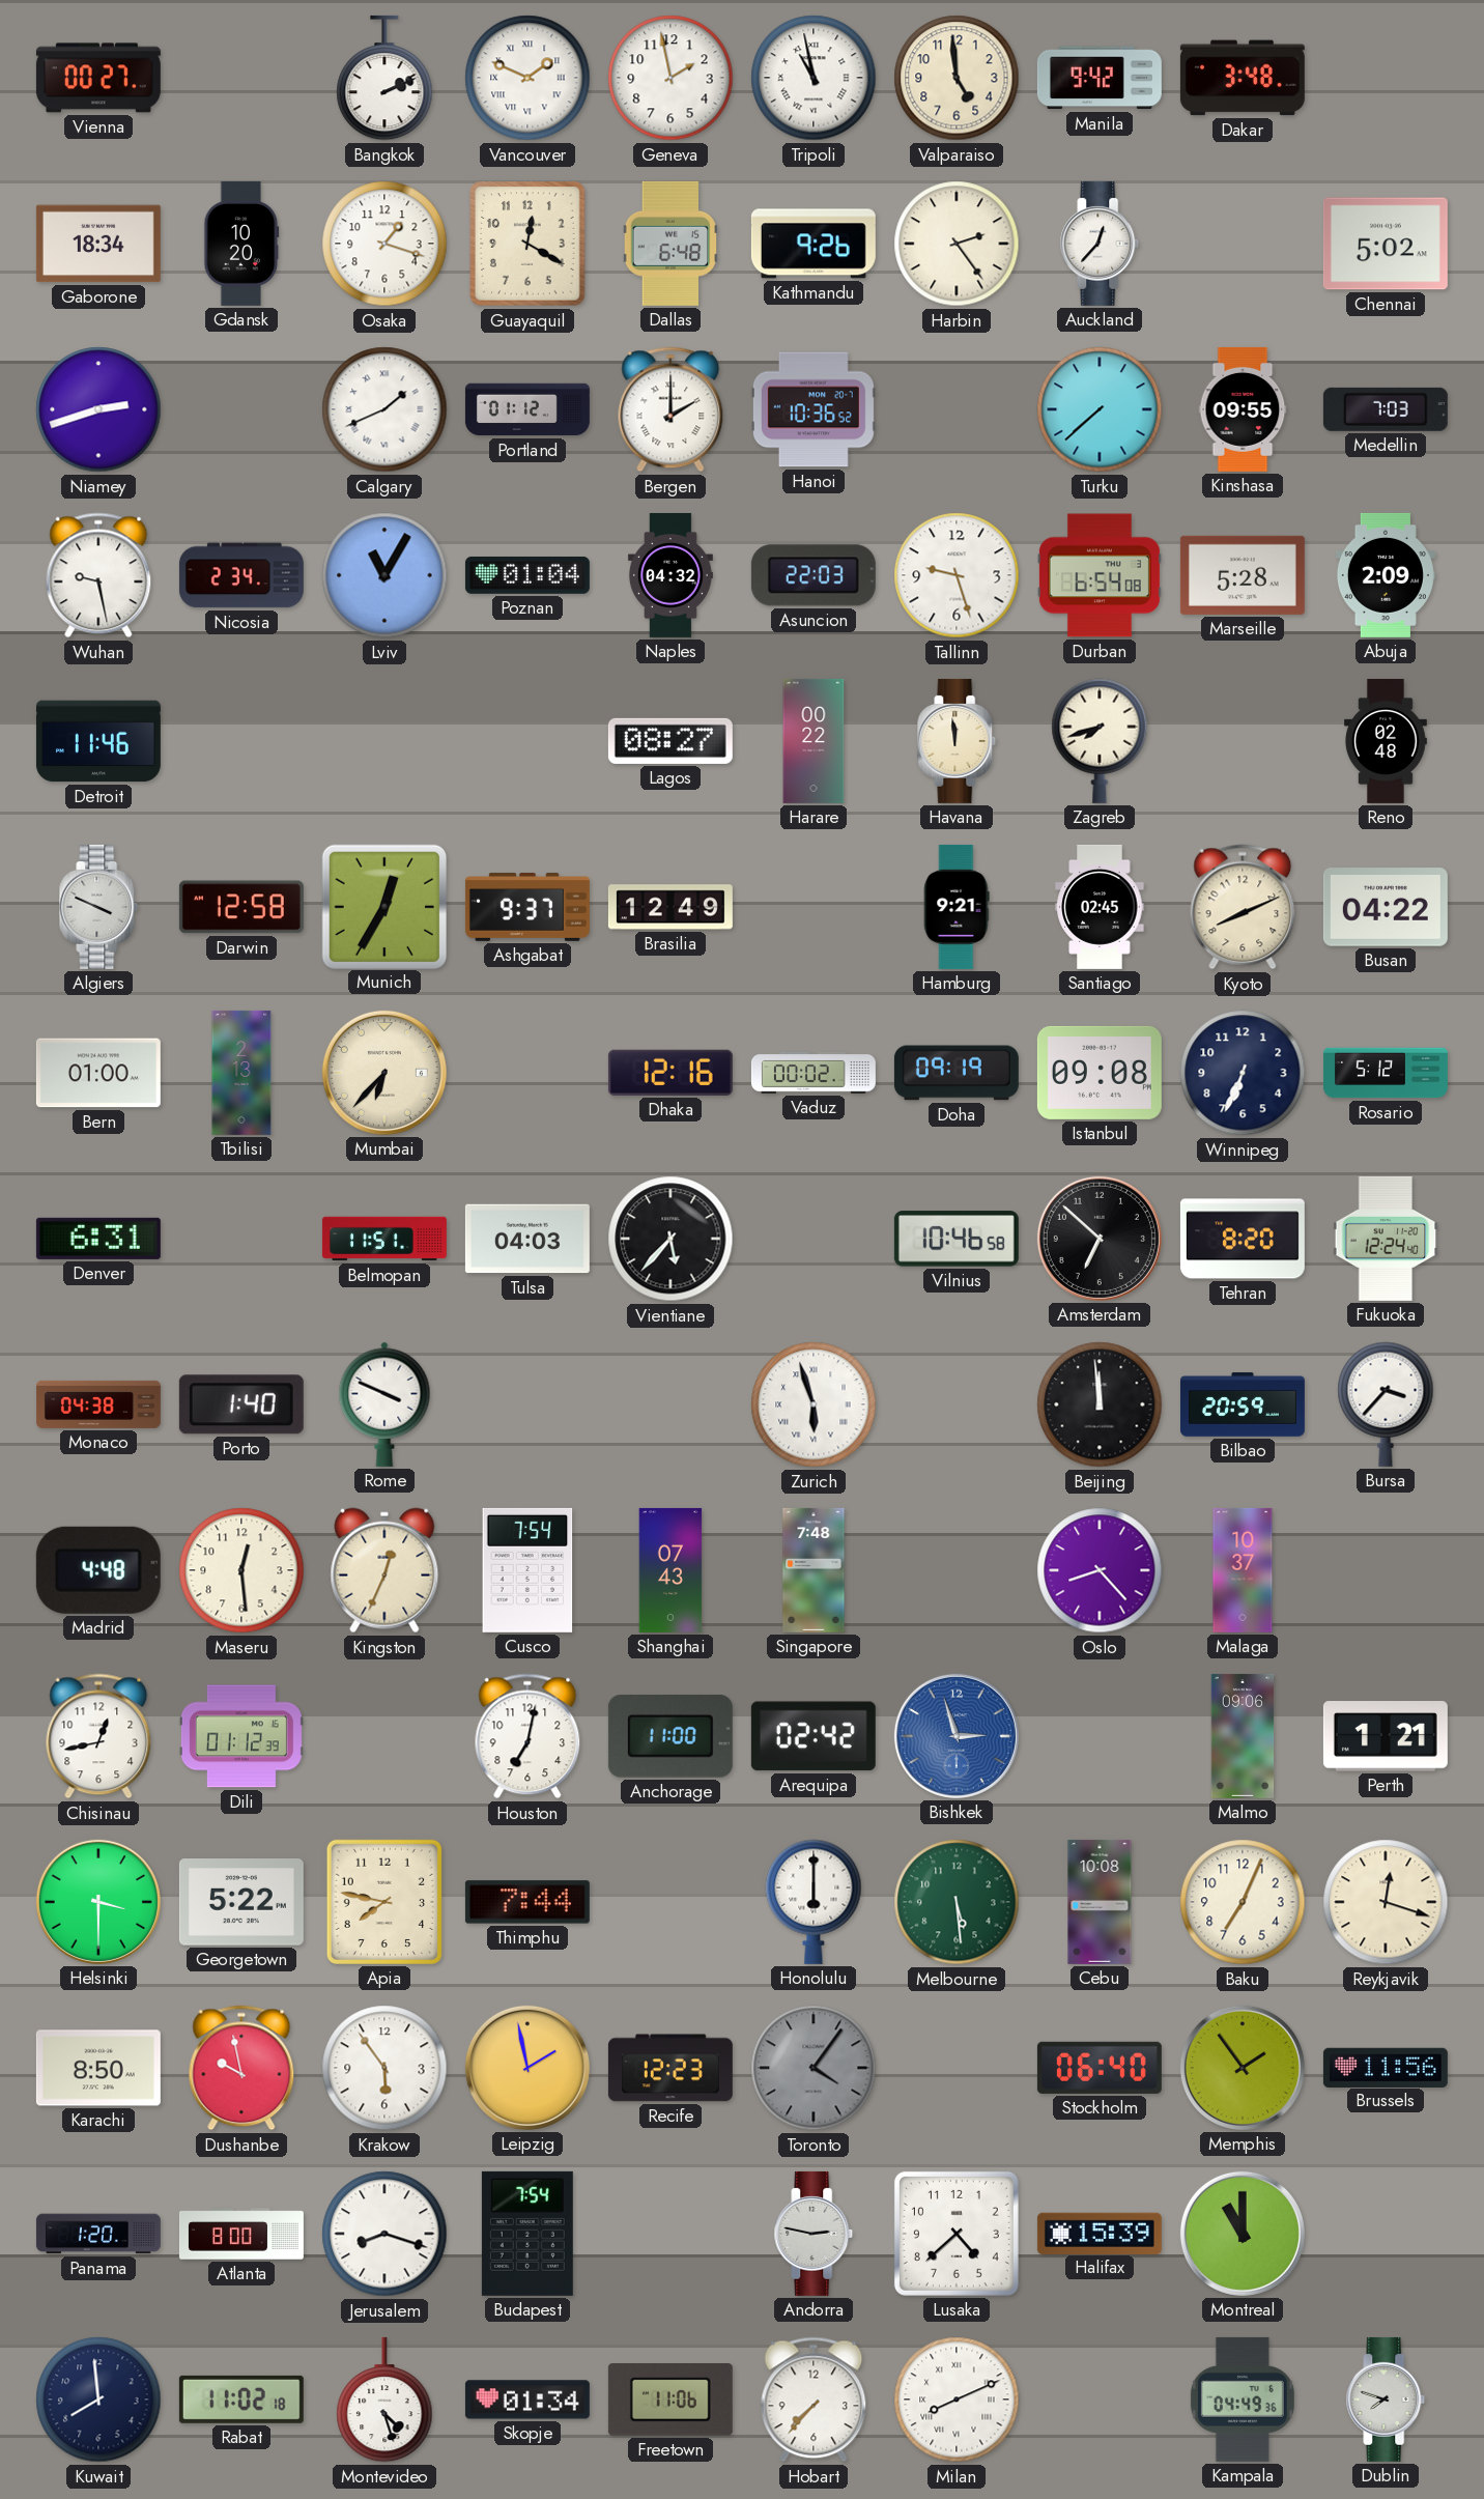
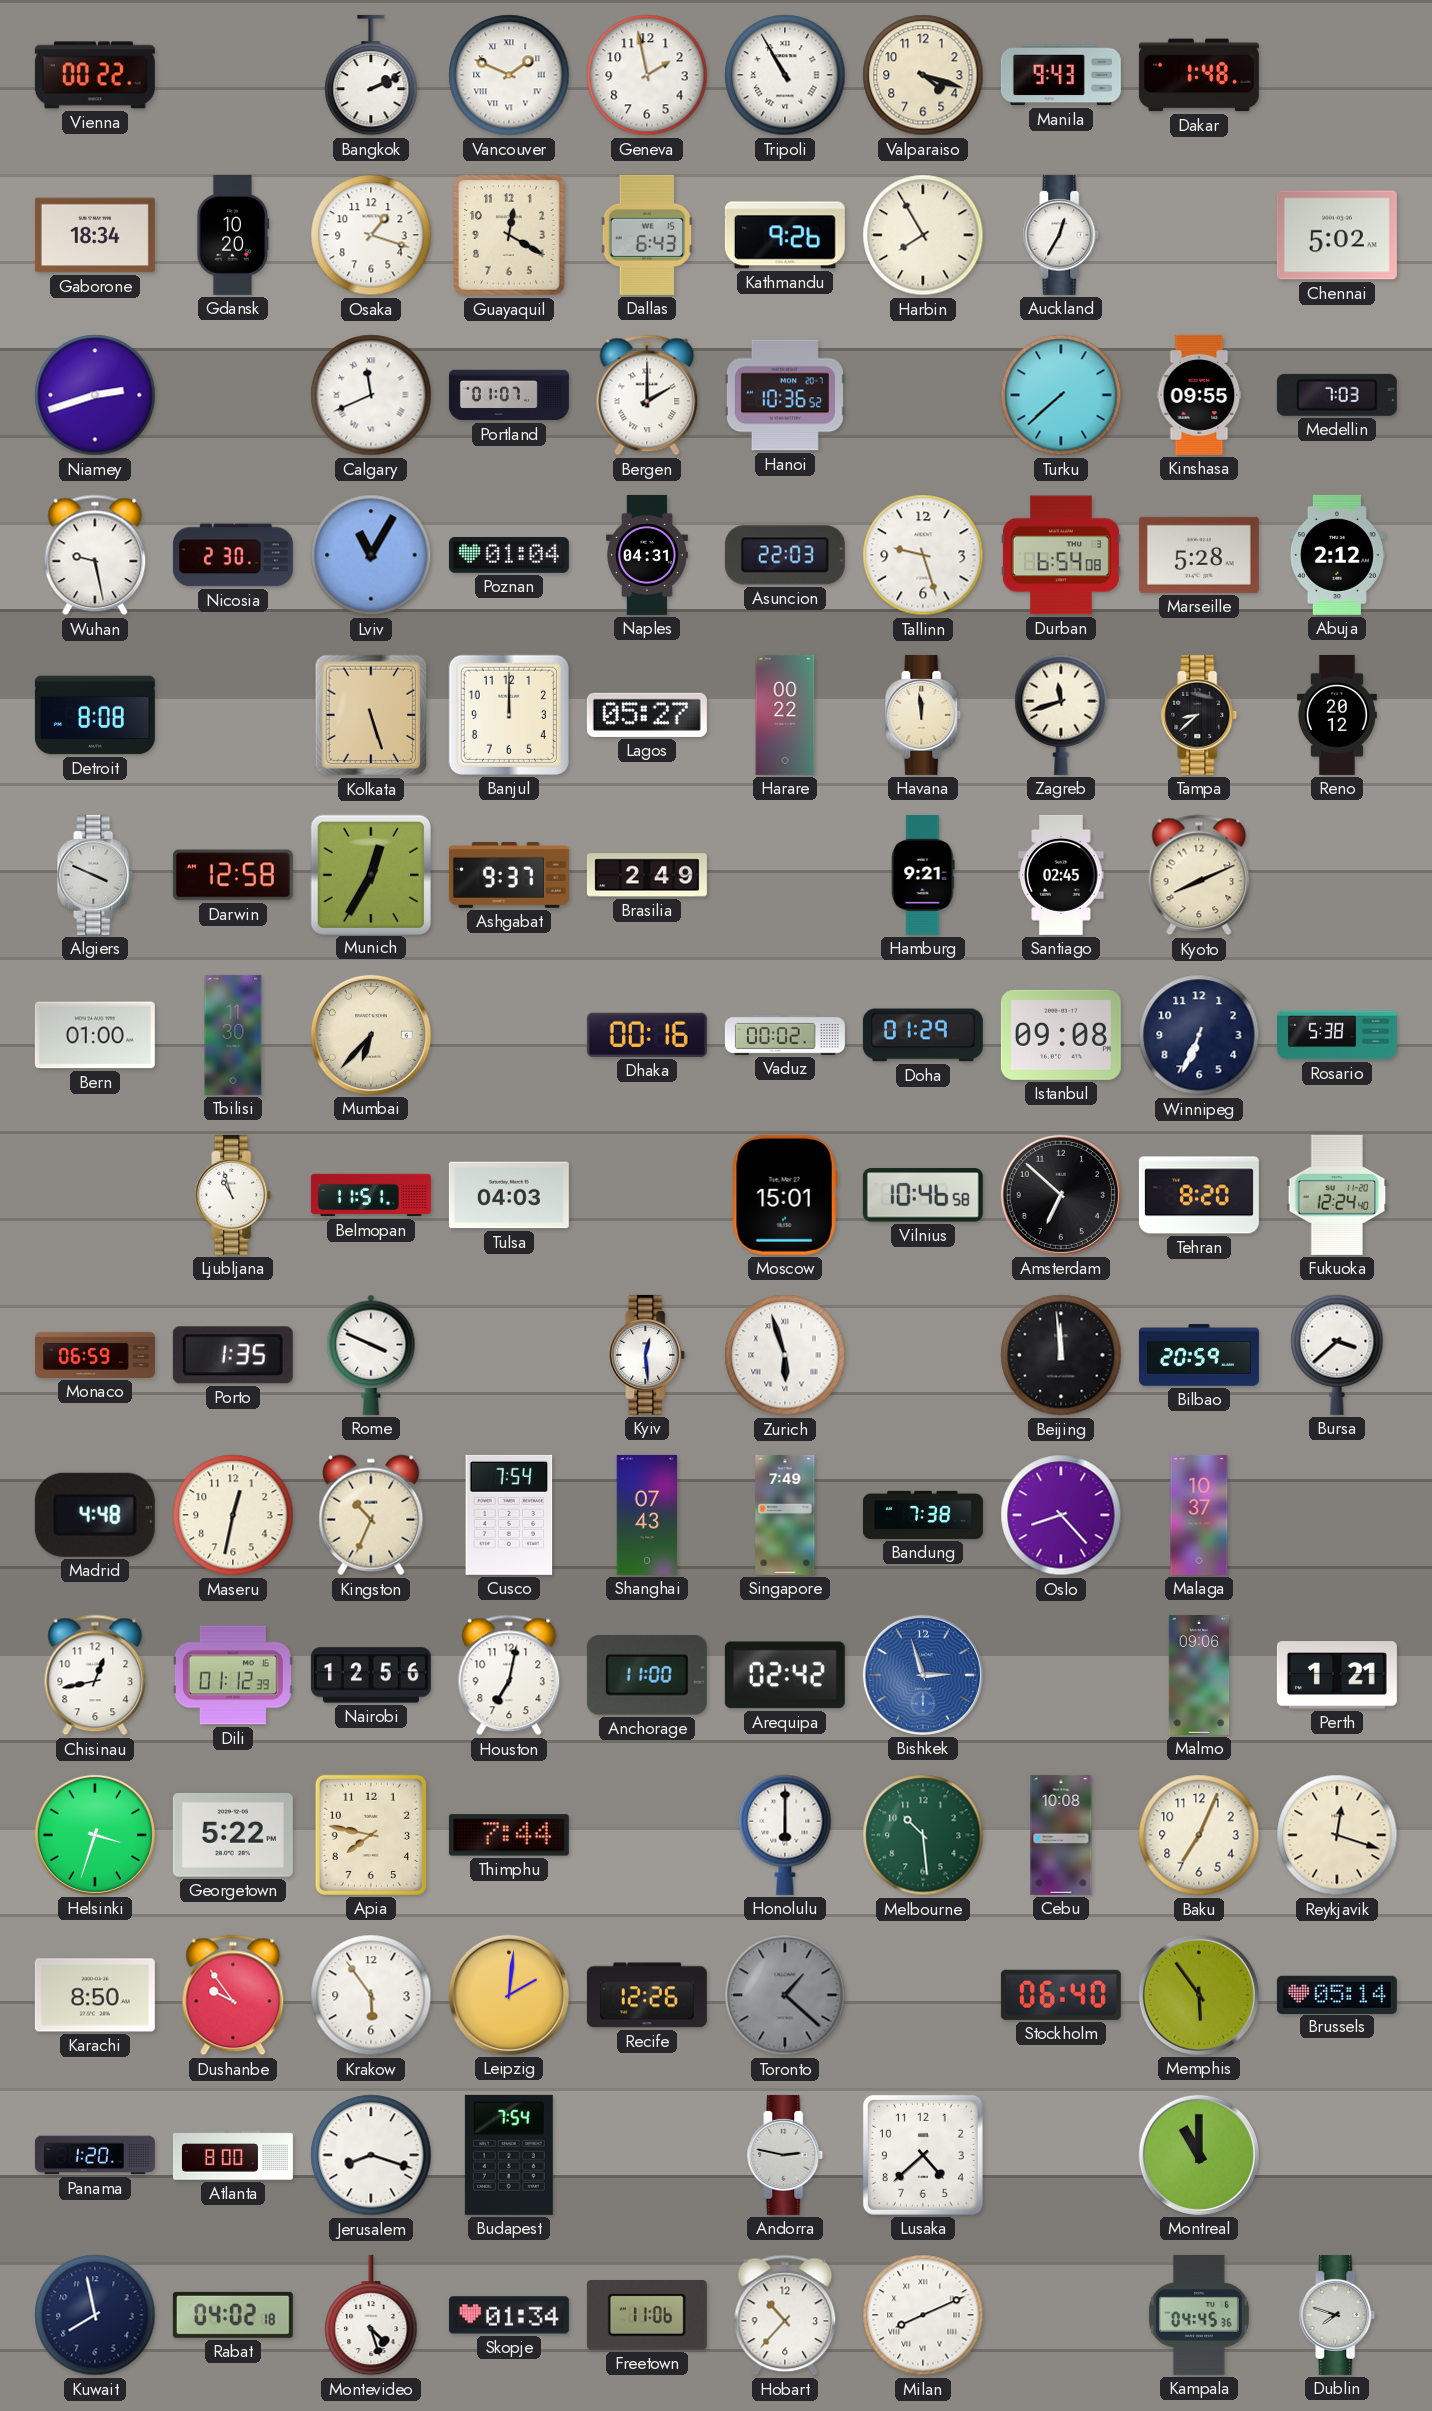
Vienna: 00:27 -> 00:22
Tripoli: 10:58 -> 10:55
Valparaiso: 4:59 -> 4:18
Manila: 9:42 -> 9:43
Dakar: 3:48 -> 1:48
Dallas: 6:48 -> 6:43
Harbin: 2:24 -> 7:55
Auckland: 12:37 -> 12:35
Calgary: 1:41 -> 11:41
Portland: 01:12 -> 01:07
Nicosia: 2:34 -> 2:30
Naples: 04:32 -> 04:31
Abuja: 2:09 -> 2:12
Detroit: 11:46 -> 8:08
Kolkata: none -> 5:27
Banjul: none -> 12:00
Lagos: 08:27 -> 05:27
Zagreb: 7:42 -> 11:42
Tampa: none -> 8:38
Reno: 02:48 -> 20:12
Brasilia: 12:49 -> 2:49
Busan: 04:22 -> none
Tbilisi: 2:13 -> 11:30
Dhaka: 12:16 -> 00:16
Doha: 09:19 -> 01:29
Rosario: 5:12 -> 5:38
Denver: 6:31 -> none
Ljubljana: none -> 10:57
Vientiane: 5:37 -> none
Moscow: none -> 15:01
Monaco: 04:38 -> 06:59
Porto: 1:40 -> 1:35
Kyiv: none -> 12:29
Bursa: 3:37 -> 3:38
Maseru: 12:29 -> 12:32
Kingston: 12:34 -> 10:34
Singapore: 7:48 -> 7:49
Bandung: none -> 7:38
Nairobi: none -> 12:56
Helsinki: 3:30 -> 3:33
Melbourne: 5:29 -> 10:29
Dushanbe: 9:58 -> 9:54
Leipzig: 1:58 -> 2:01
Recife: 12:23 -> 12:26
Toronto: 4:06 -> 1:22
Memphis: 1:54 -> 5:54
Brussels: 11:56 -> 05:14
Halifax: 15:39 -> none
Kuwait: 7:59 -> 7:58
Rabat: 11:02 -> 04:02
Hobart: 7:37 -> 10:37
Kampala: 04:49 -> 04:45
